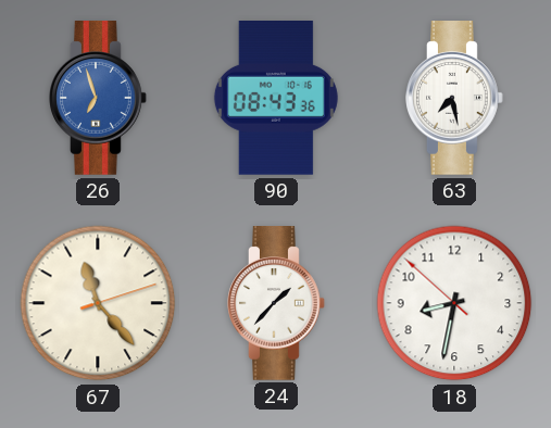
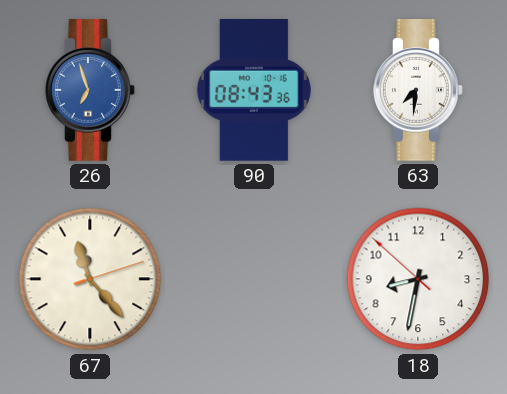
63: 7:28 -> 7:31
24: 1:37 -> none
